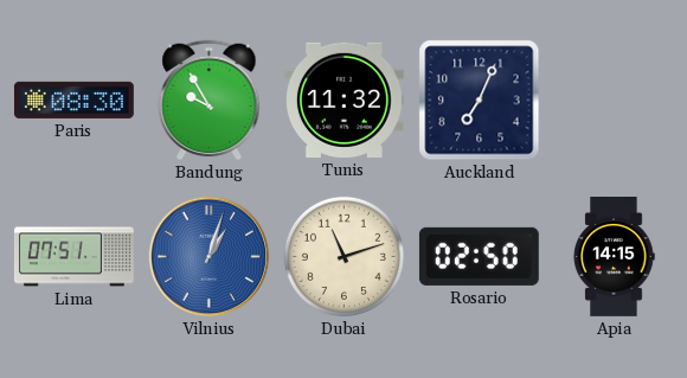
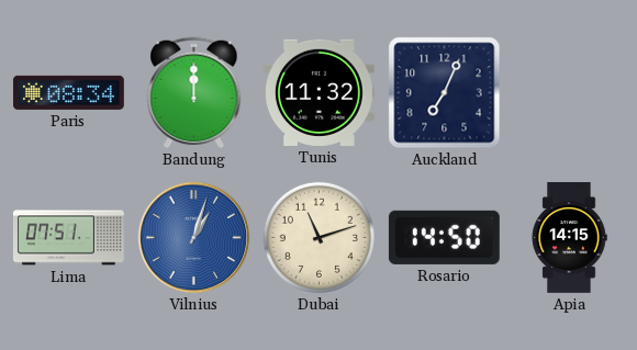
Paris: 08:30 -> 08:34
Bandung: 9:55 -> 12:00
Rosario: 02:50 -> 14:50
